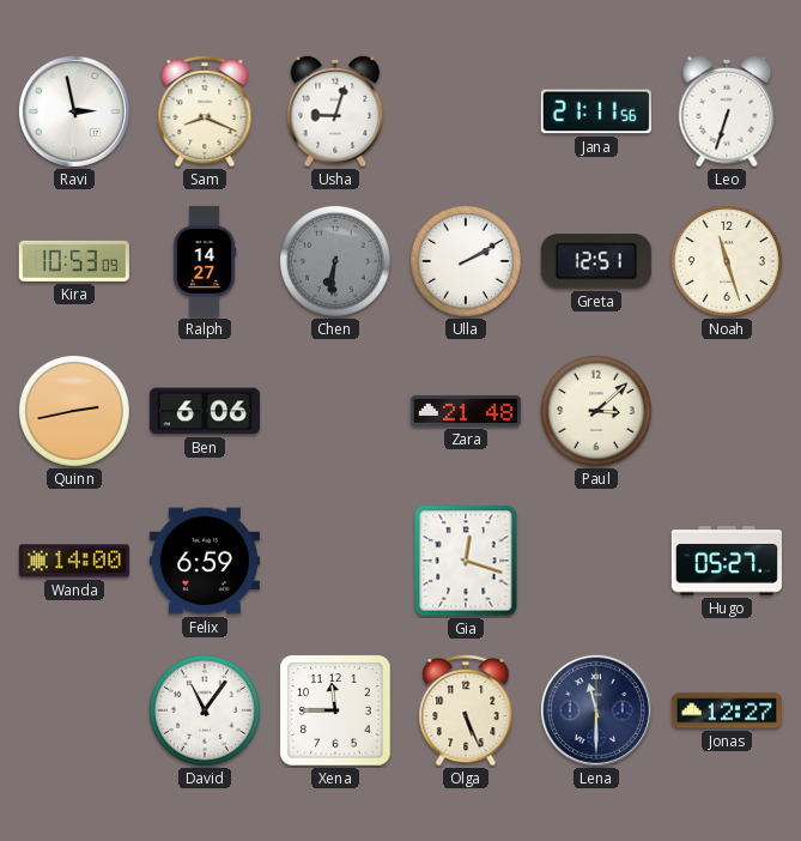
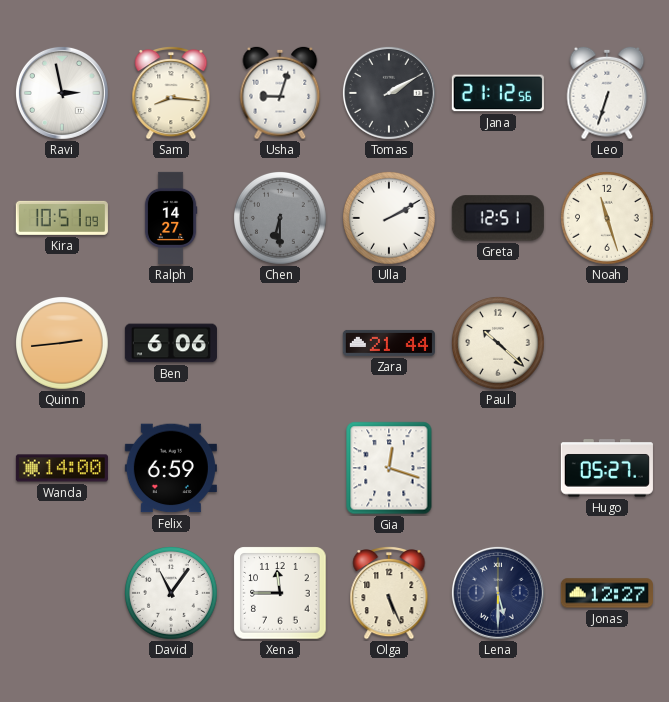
Sam: 8:19 -> 8:16
Tomas: none -> 2:10
Jana: 21:11 -> 21:12
Kira: 10:53 -> 10:51
Chen: 6:31 -> 6:30
Quinn: 2:43 -> 2:44
Zara: 21:48 -> 21:44
Paul: 3:08 -> 10:22
Lena: 11:30 -> 5:30
